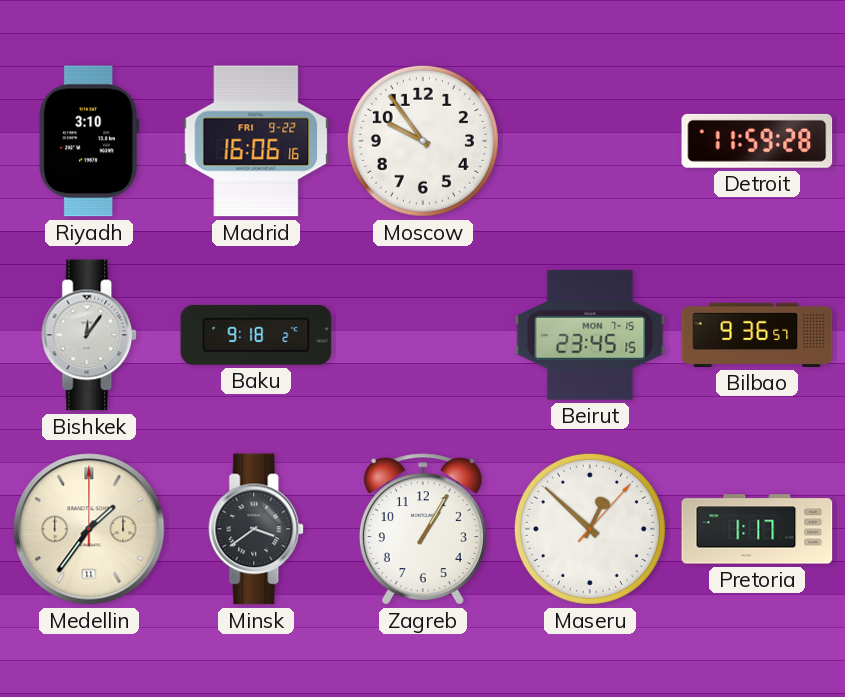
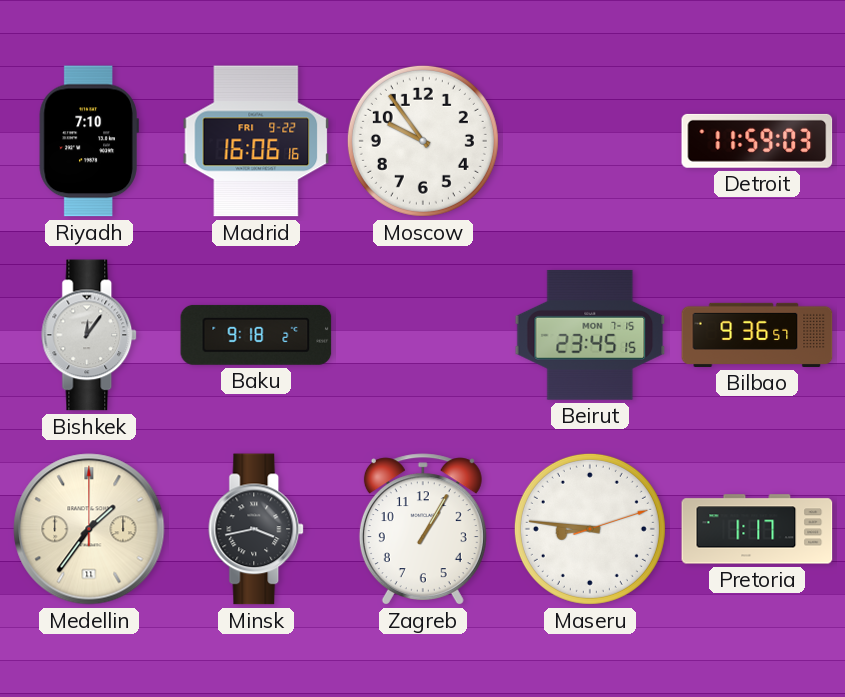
Riyadh: 3:10 -> 7:10
Detroit: 11:59:28 -> 11:59:03
Minsk: 3:39 -> 3:43
Maseru: 12:52 -> 8:46
